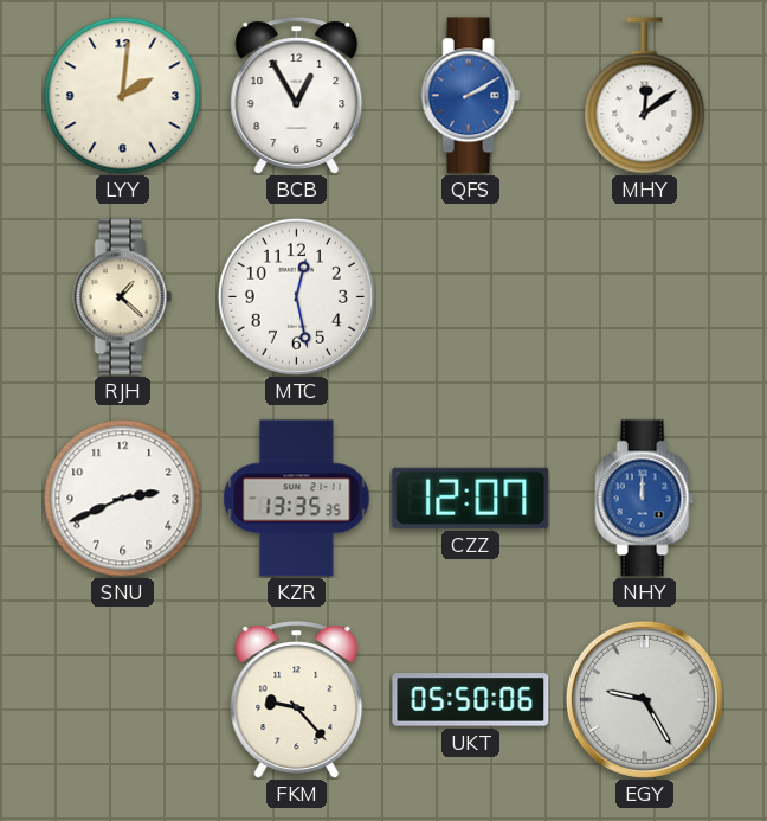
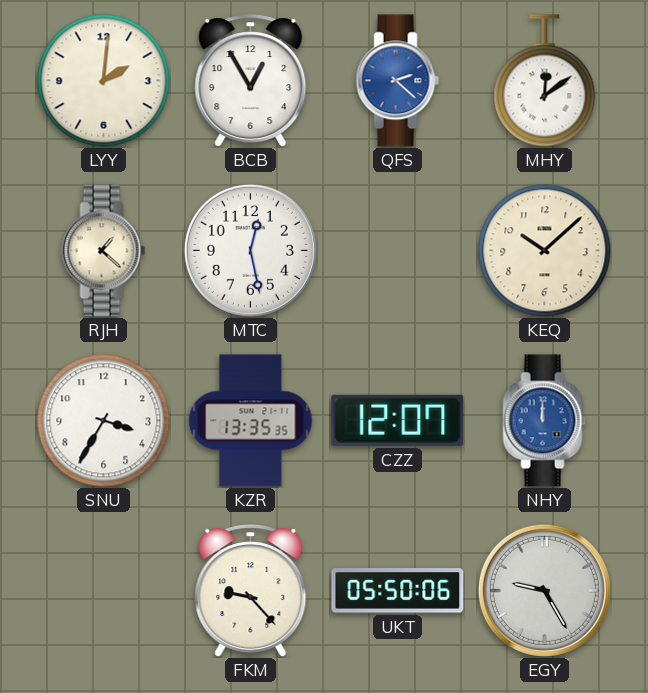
QFS: 2:10 -> 2:22
KEQ: none -> 10:08
SNU: 2:41 -> 3:35
